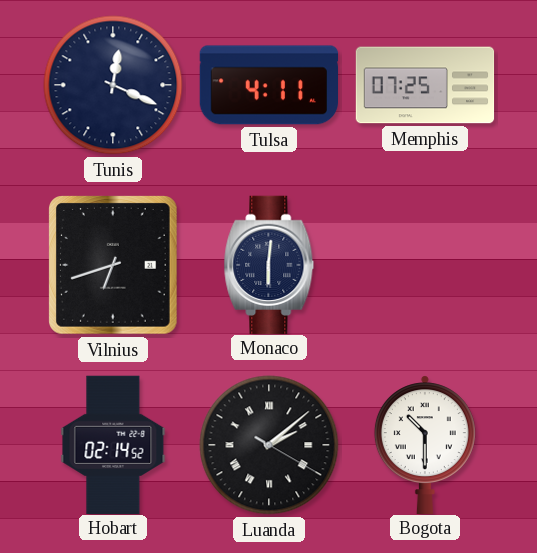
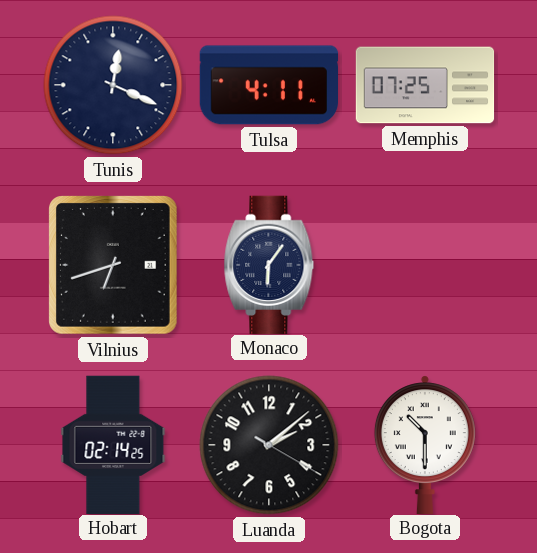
Monaco: 6:01 -> 6:06
Hobart: 02:14:52 -> 02:14:25
Luanda numerals: Roman -> Arabic
